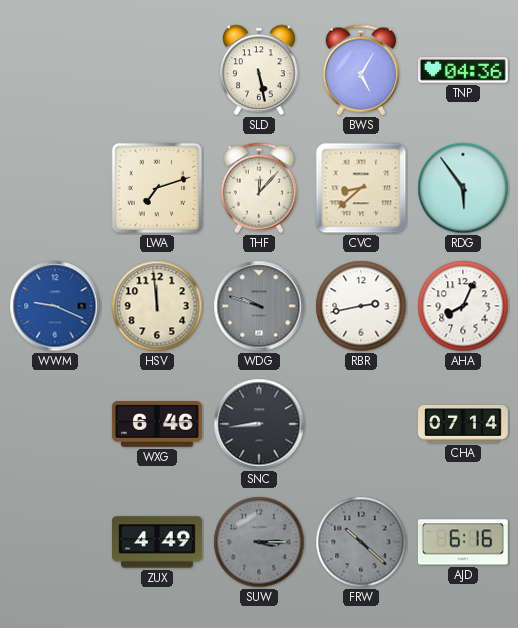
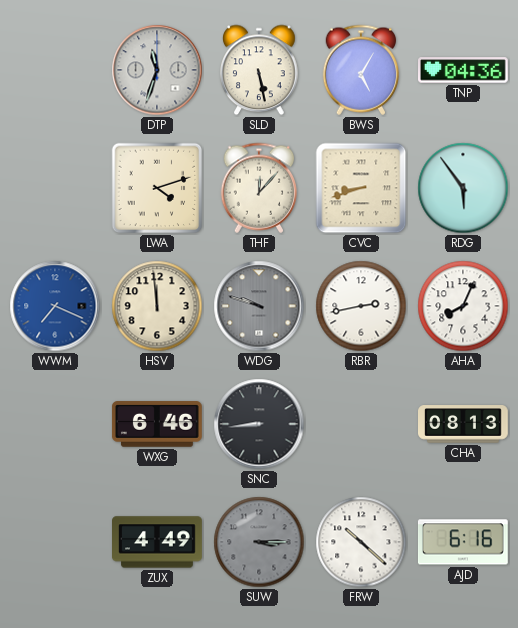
DTP: none -> 11:33
LWA: 7:12 -> 4:12
CVC: 8:38 -> 8:42
WWM: 9:19 -> 7:19
CHA: 07:14 -> 08:13
FRW dial: grey -> white
